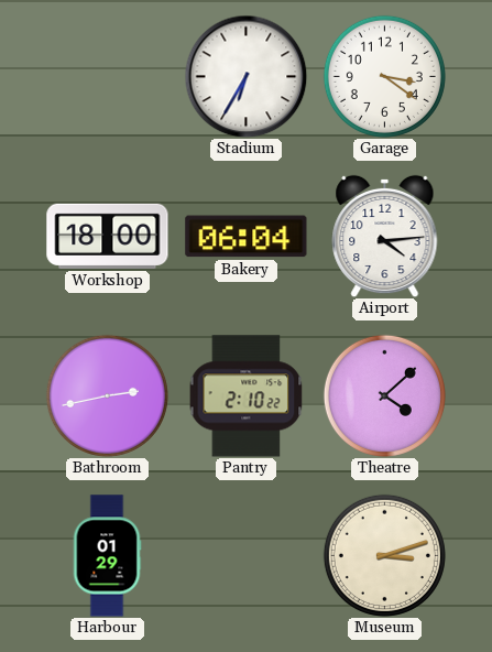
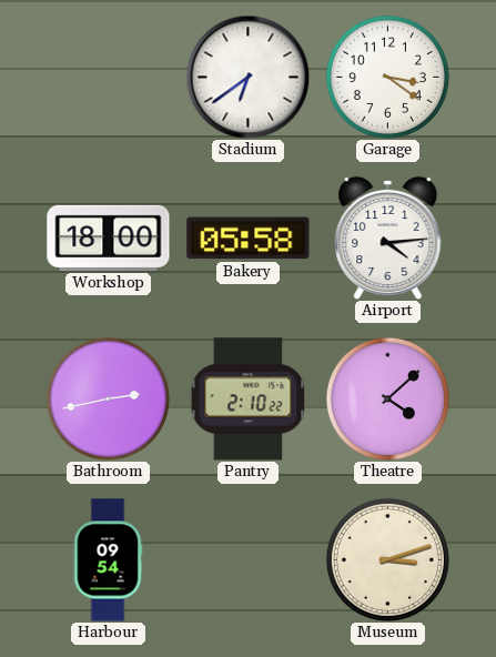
Stadium: 6:35 -> 6:39
Bakery: 06:04 -> 05:58
Harbour: 01:29 -> 09:54
